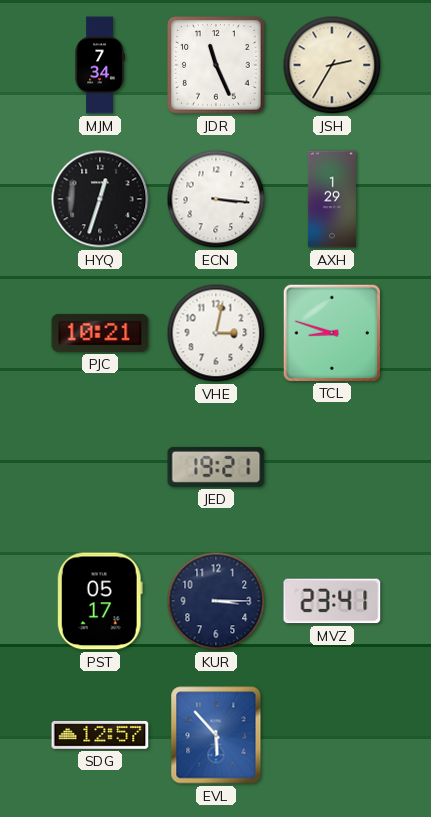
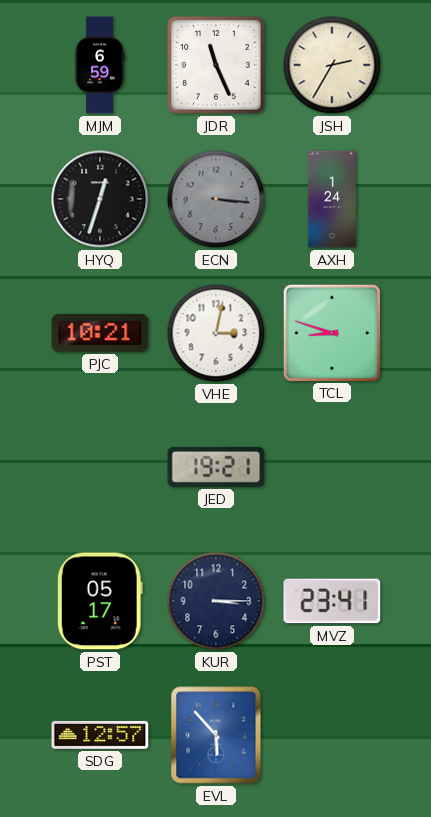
MJM: 7:34 -> 6:59
ECN dial: white -> grey
AXH: 1:29 -> 1:24
